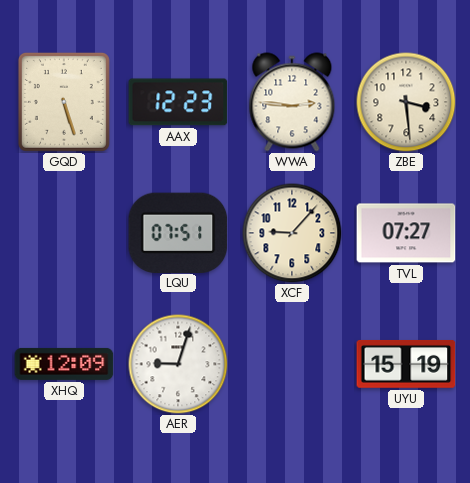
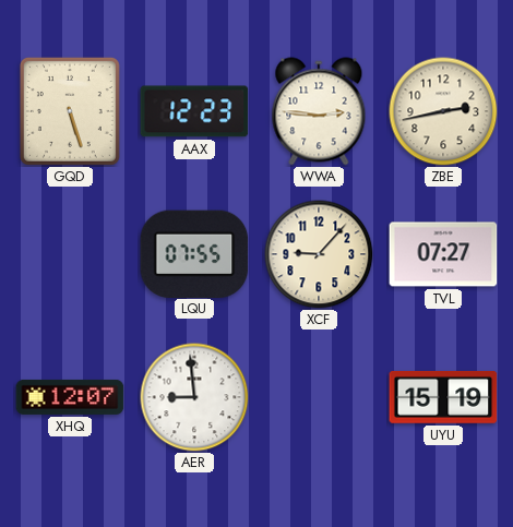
ZBE: 3:29 -> 2:43
LQU: 07:51 -> 07:55
XHQ: 12:09 -> 12:07
AER: 9:03 -> 8:59
